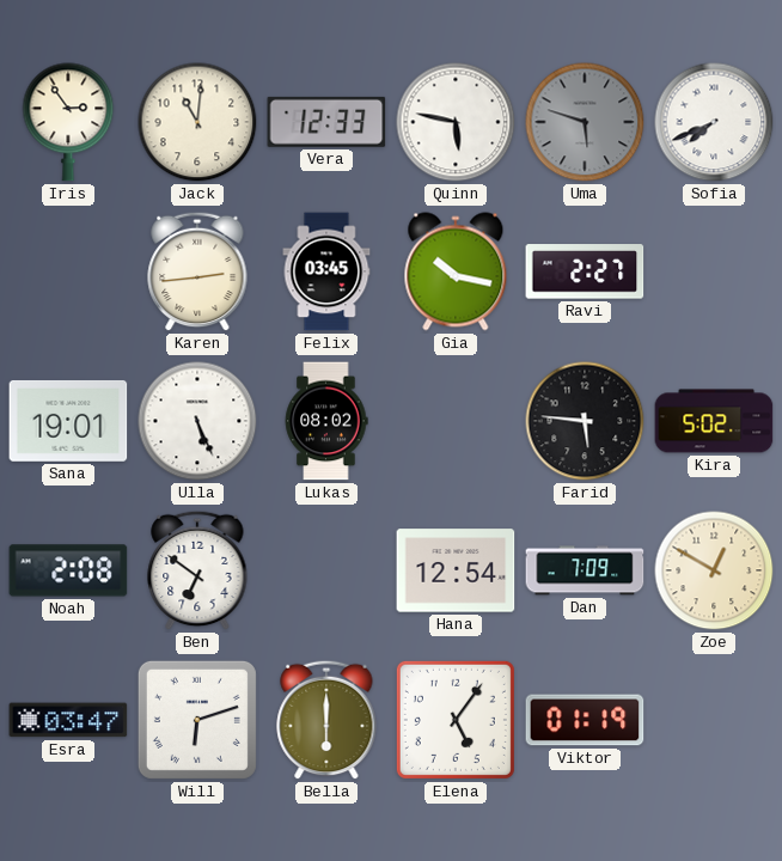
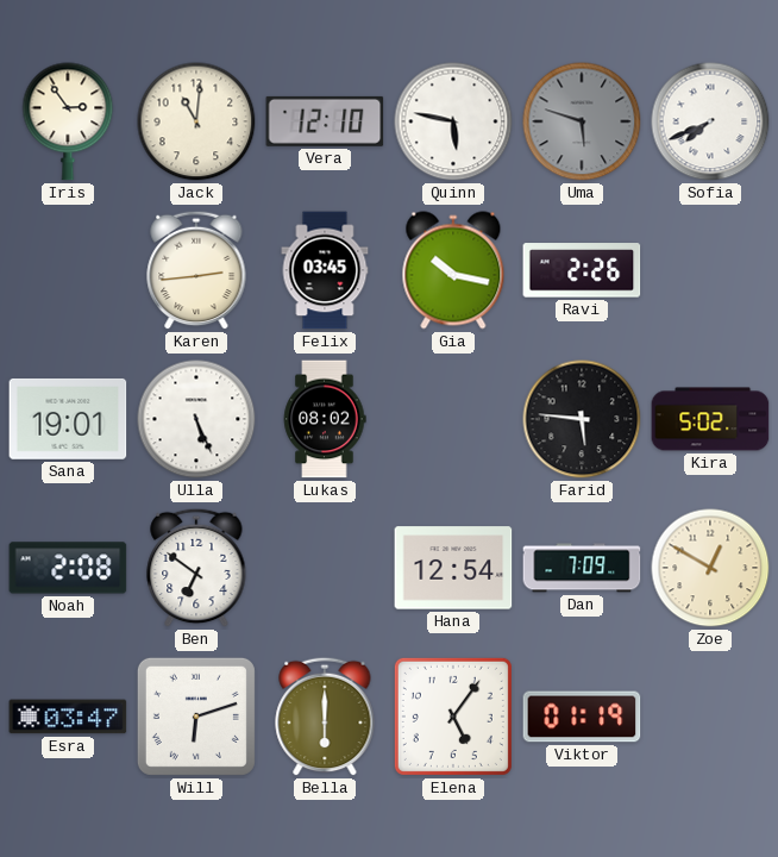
Vera: 12:33 -> 12:10
Ravi: 2:27 -> 2:26
